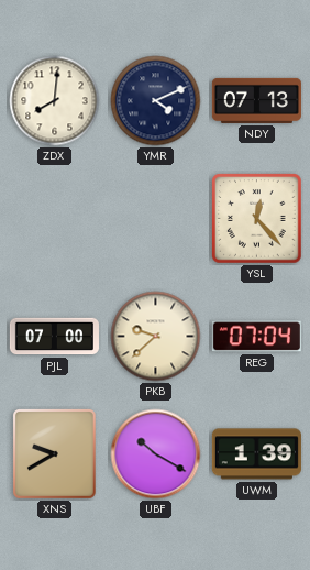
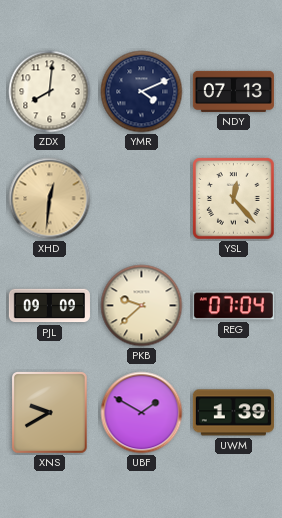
XHD: none -> 12:31
PJL: 07:00 -> 09:09
UBF: 10:20 -> 1:50
